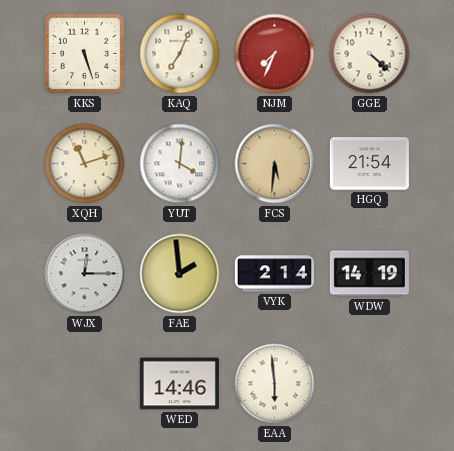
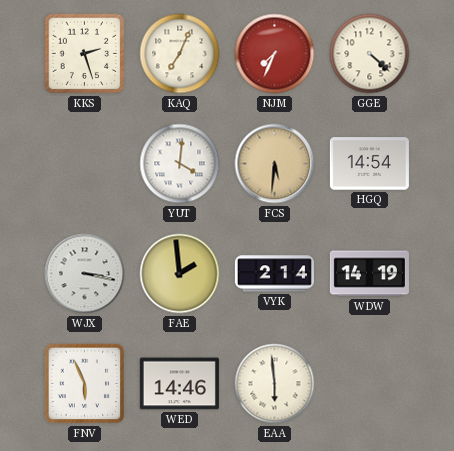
KKS: 5:27 -> 2:27
XQH: 11:12 -> none
HGQ: 21:54 -> 14:54
WJX: 12:15 -> 3:17
FNV: none -> 5:56
